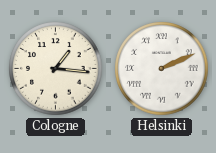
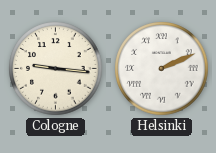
Cologne: 1:16 -> 9:16
